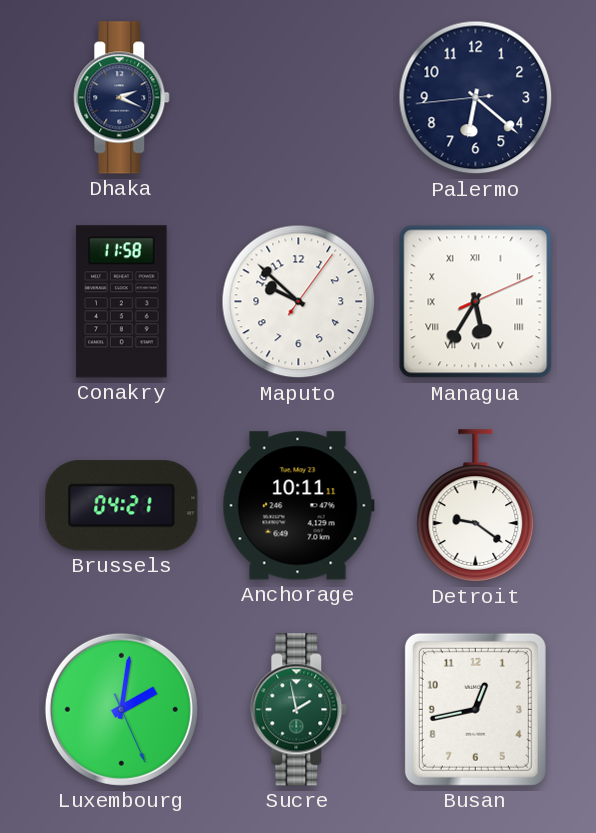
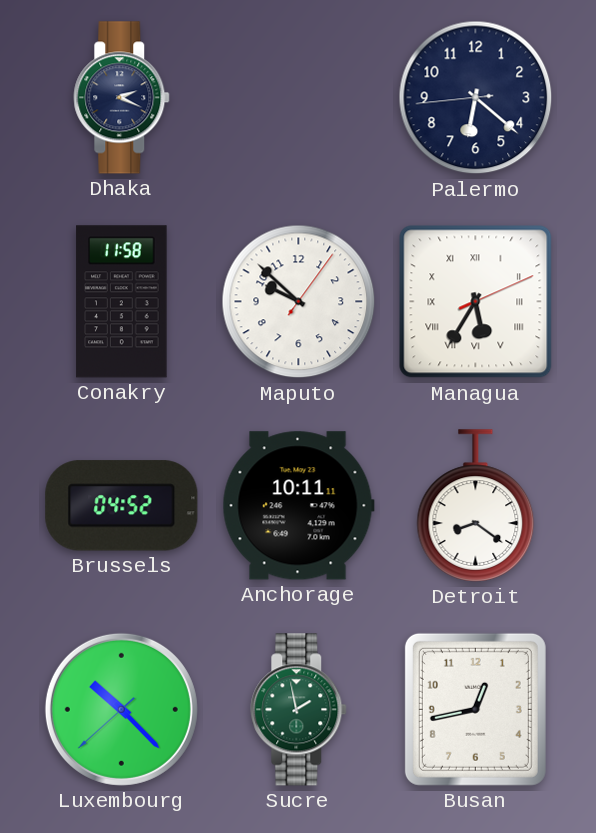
Brussels: 04:21 -> 04:52
Detroit: 9:21 -> 8:21
Luxembourg: 2:01 -> 10:22
